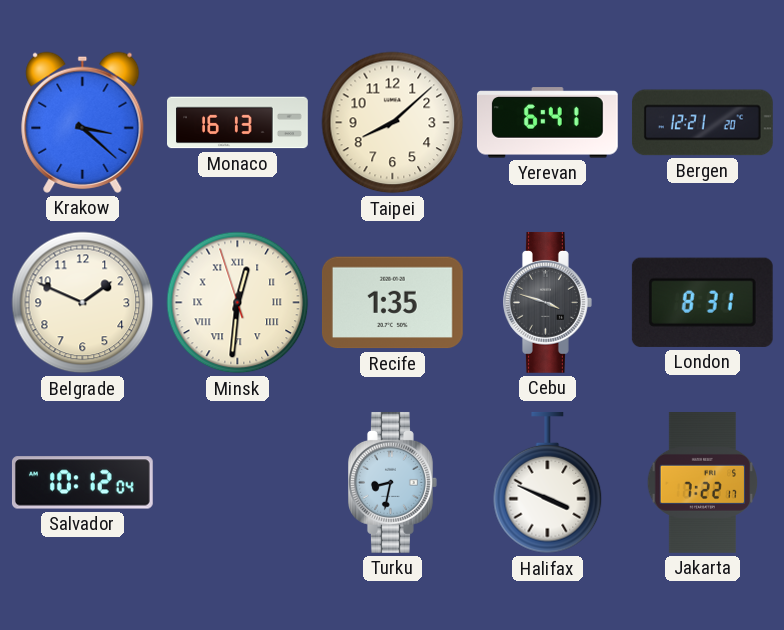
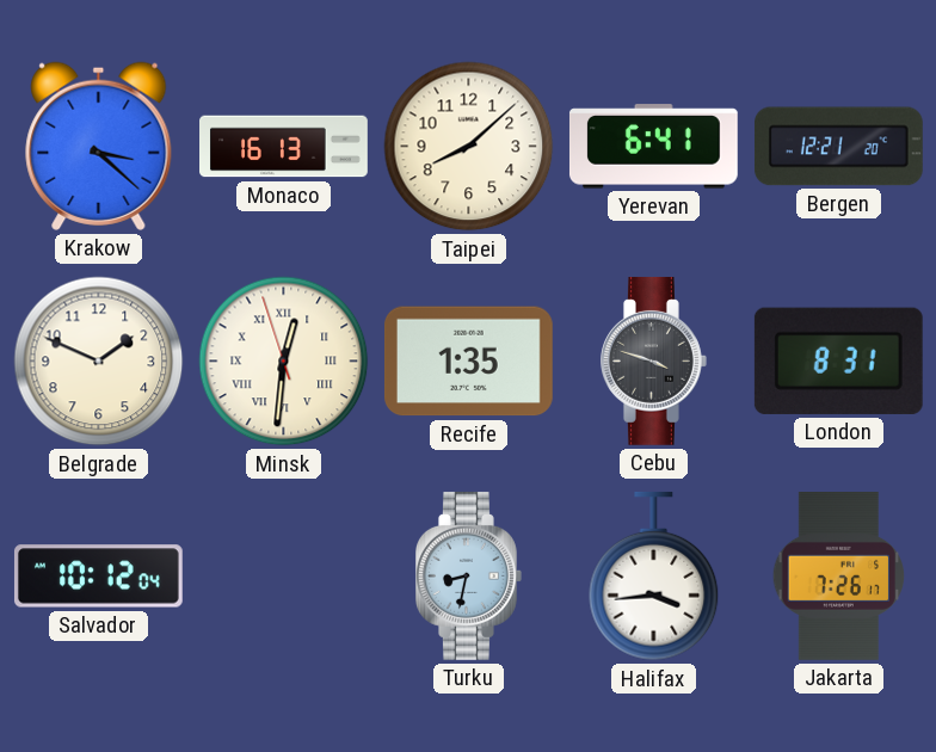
Halifax: 3:49 -> 3:44
Jakarta: 7:22 -> 7:26
